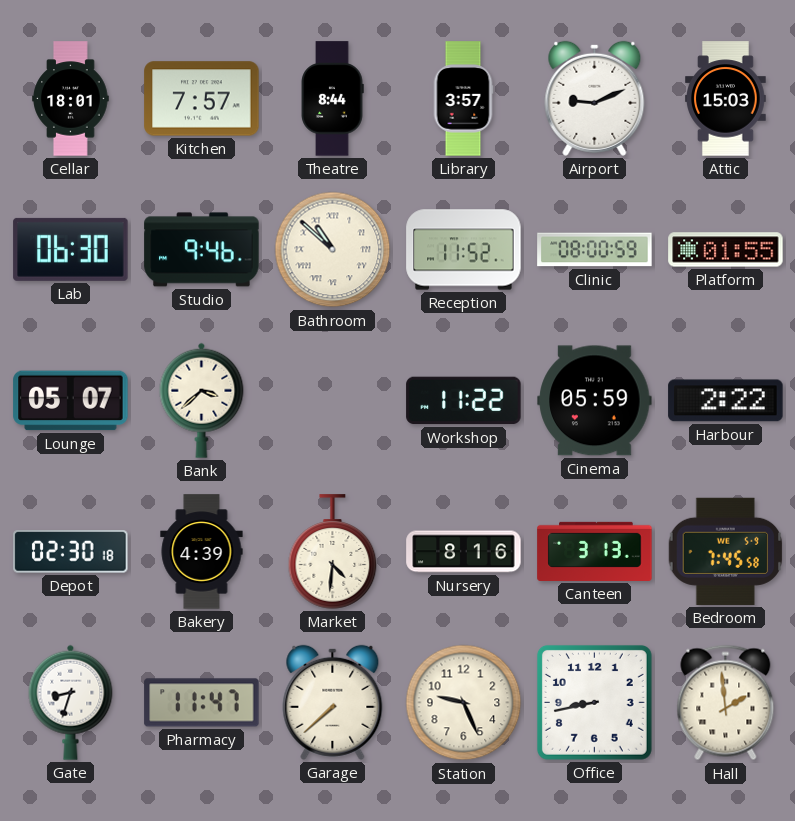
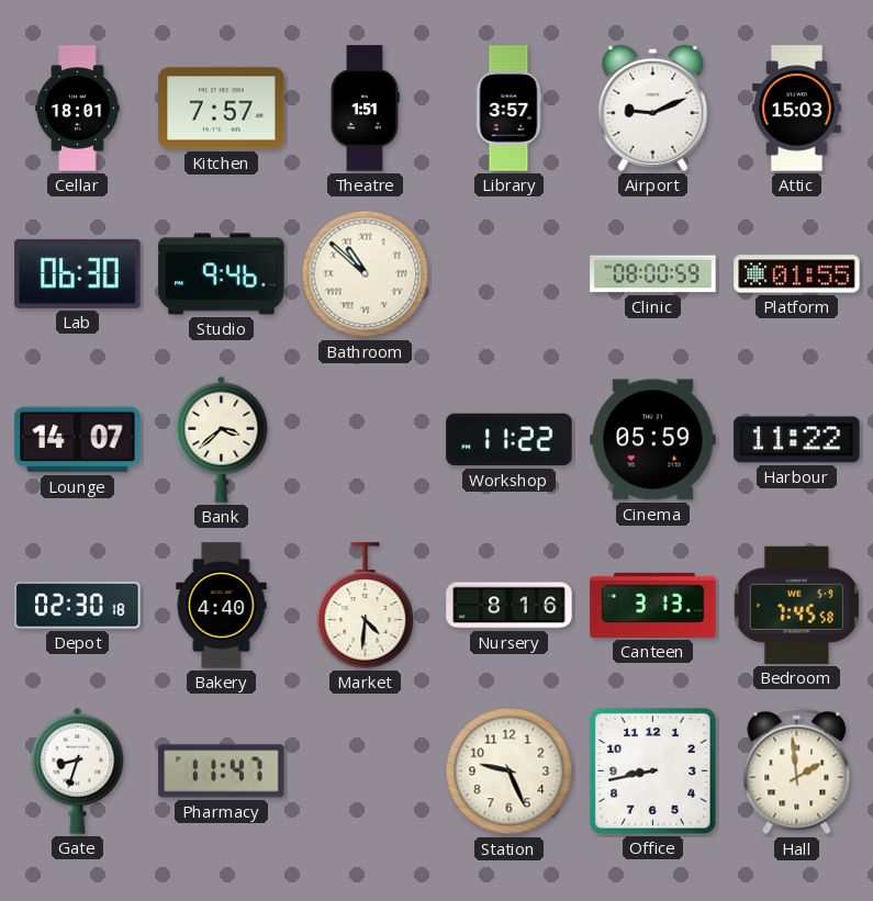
Theatre: 8:44 -> 1:51
Reception: 11:52 -> none
Lounge: 05:07 -> 14:07
Harbour: 2:22 -> 11:22
Bakery: 4:39 -> 4:40
Garage: 7:38 -> none
